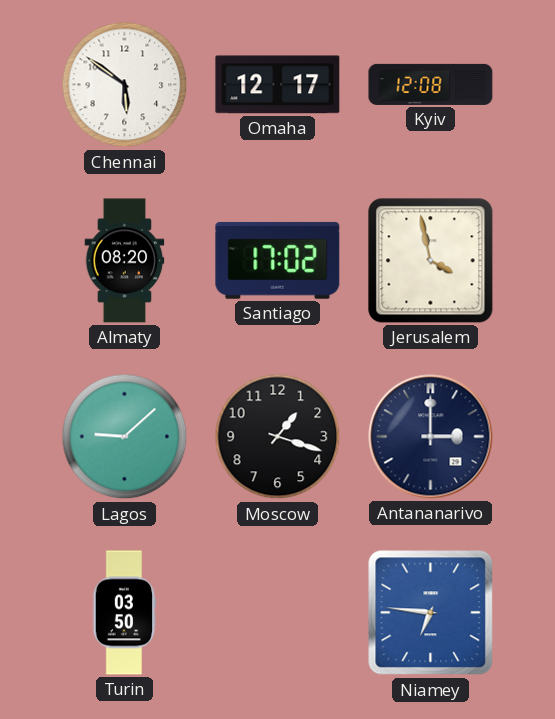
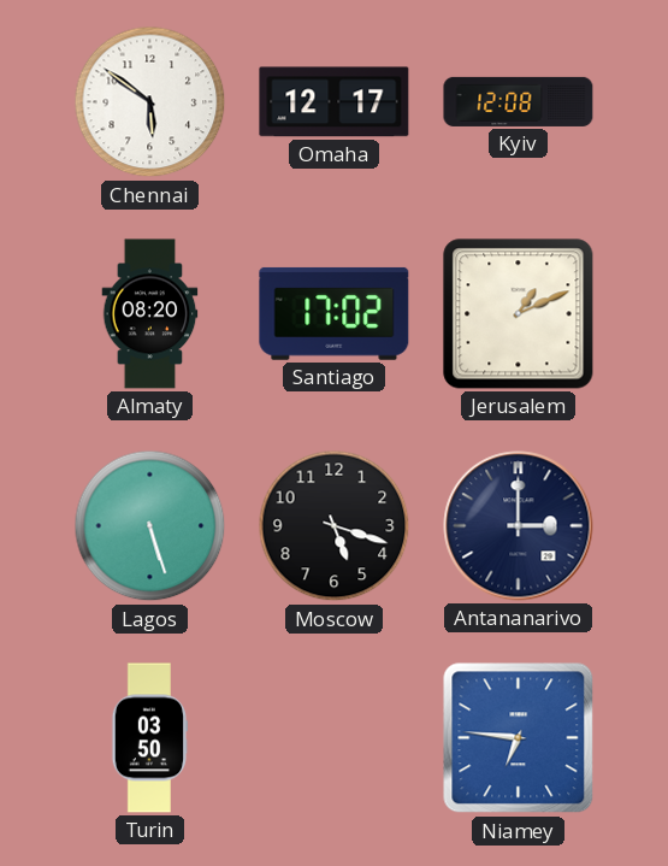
Jerusalem: 3:58 -> 1:11
Lagos: 9:08 -> 5:27
Moscow: 1:18 -> 5:18
